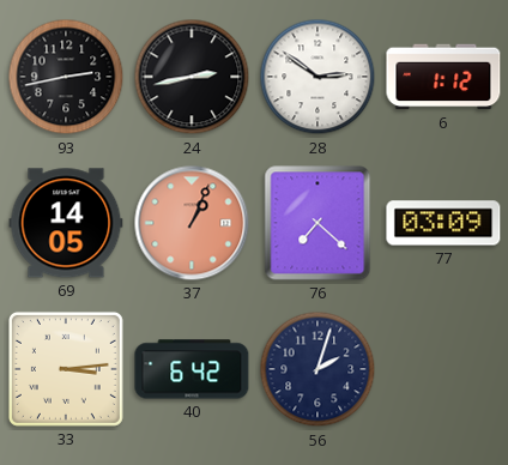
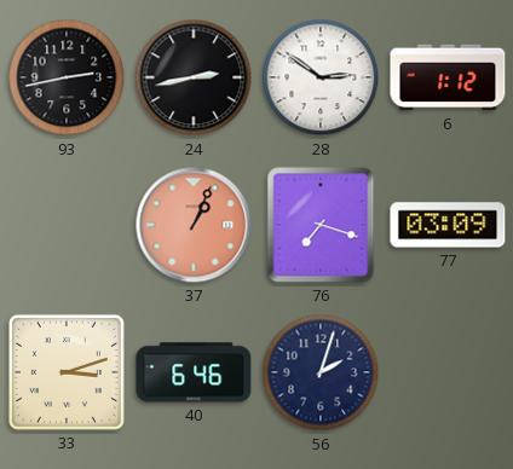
69: 14:05 -> none
76: 7:22 -> 7:18
33: 3:14 -> 3:12
40: 6:42 -> 6:46
